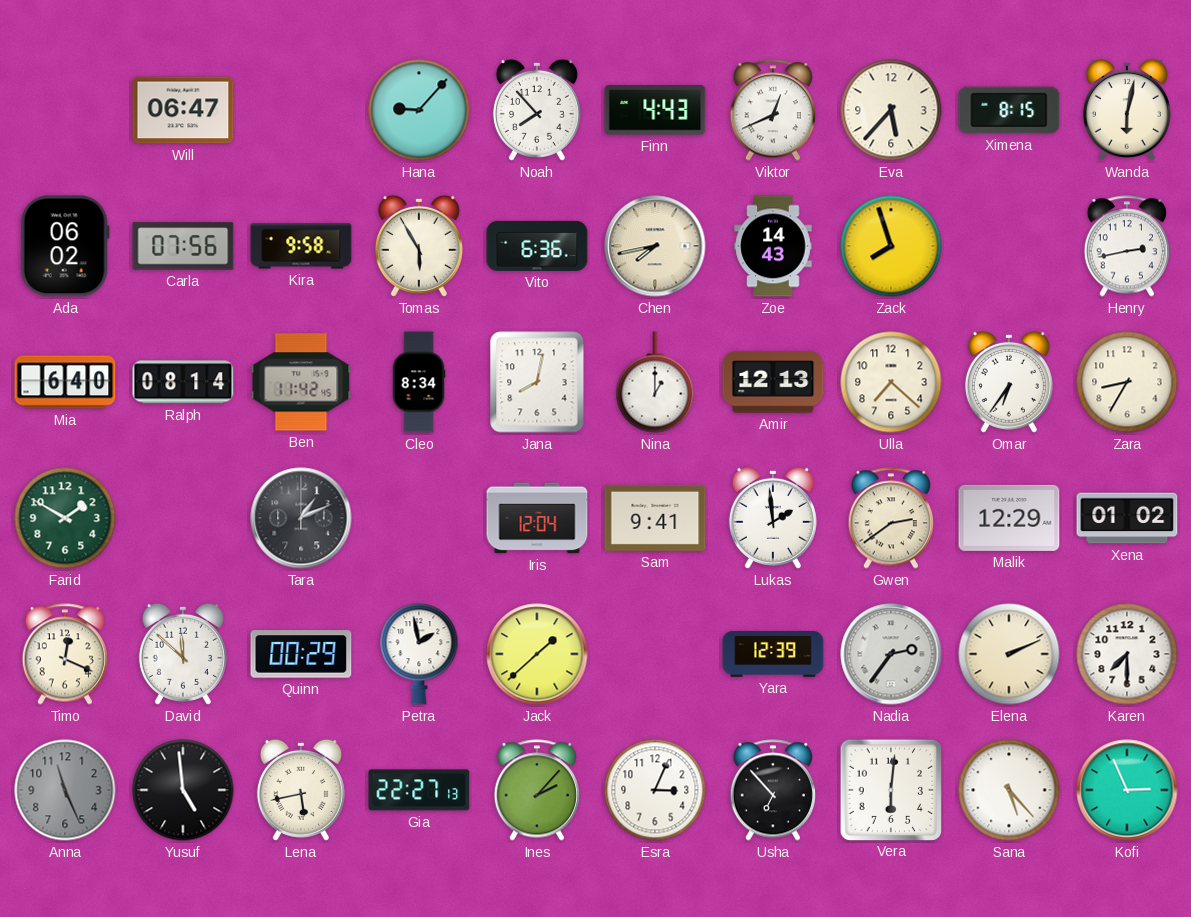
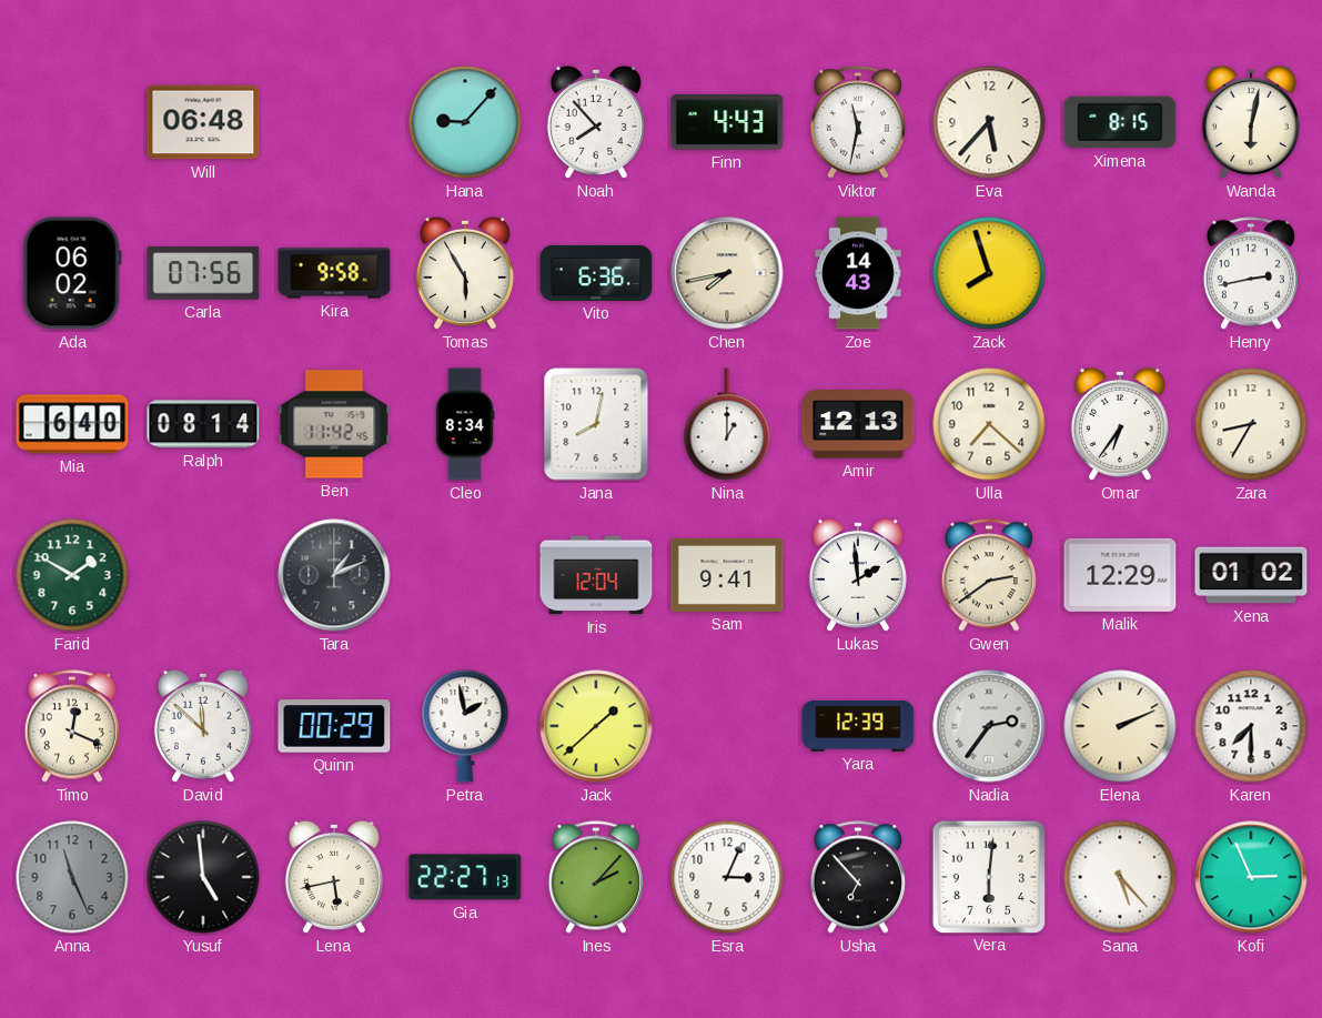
Will: 06:47 -> 06:48
Viktor: 12:41 -> 11:32
